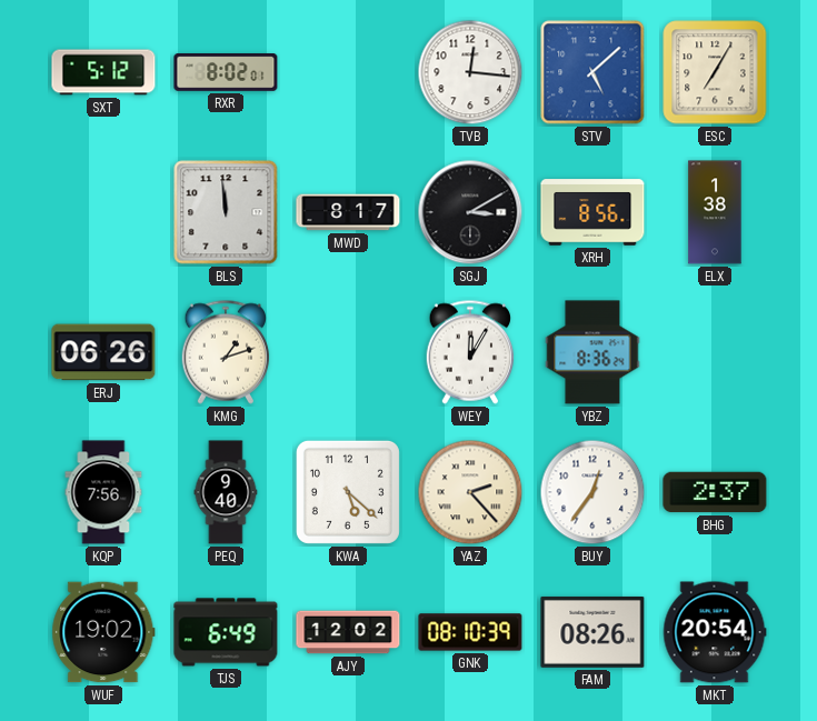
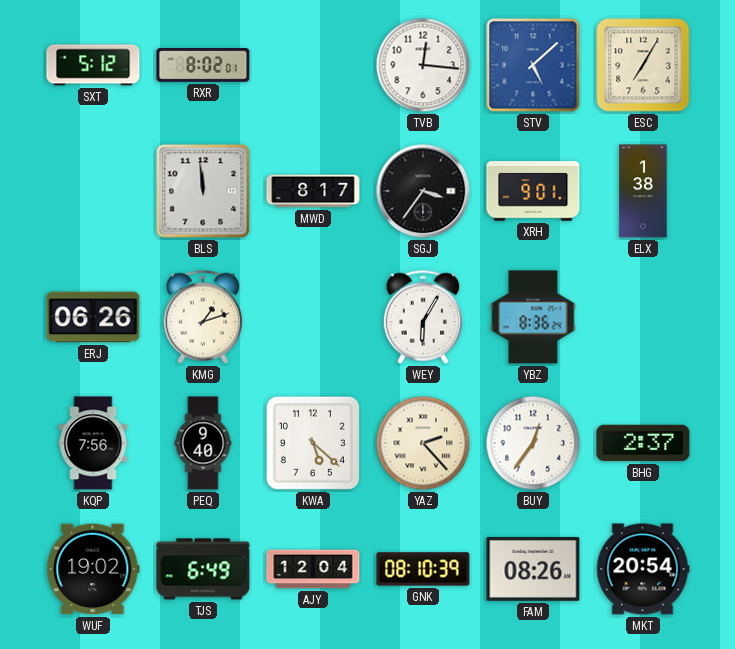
SGJ: 3:10 -> 3:36
XRH: 8:56 -> 9:01
WEY: 12:05 -> 6:05
AJY: 12:02 -> 12:04
